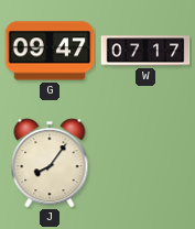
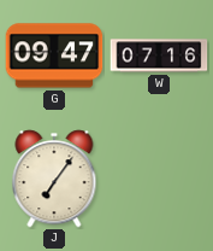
W: 07:17 -> 07:16
J: 8:06 -> 7:06
